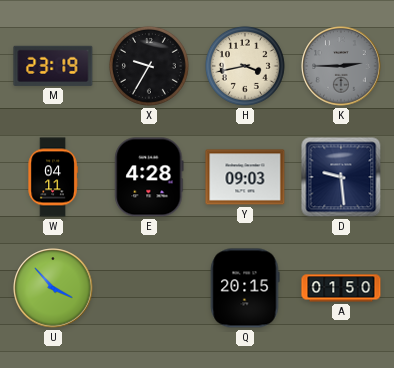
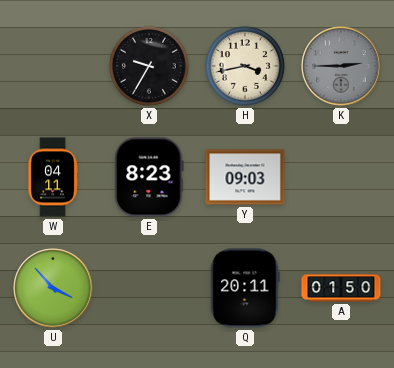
M: 23:19 -> none
E: 4:28 -> 8:23
D: 9:29 -> none
Q: 20:15 -> 20:11
